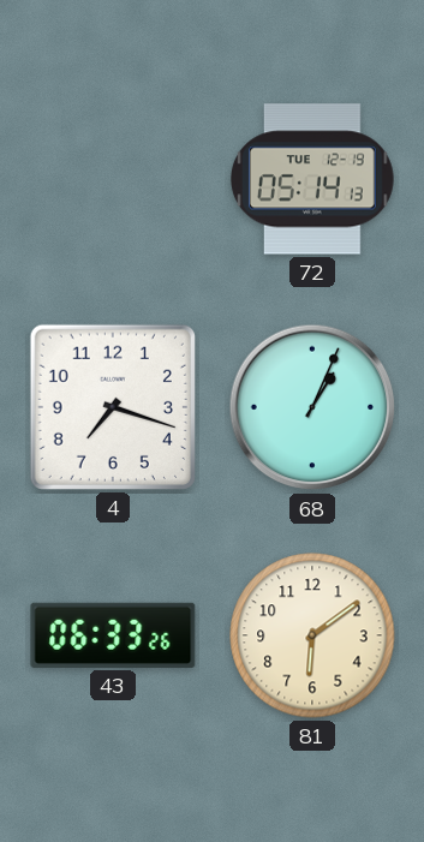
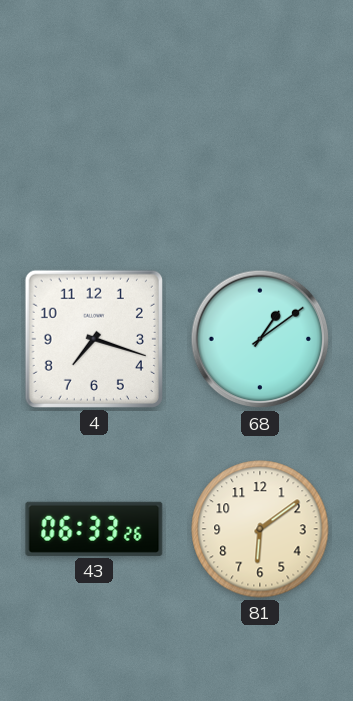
72: 05:14 -> none
68: 1:04 -> 1:09
